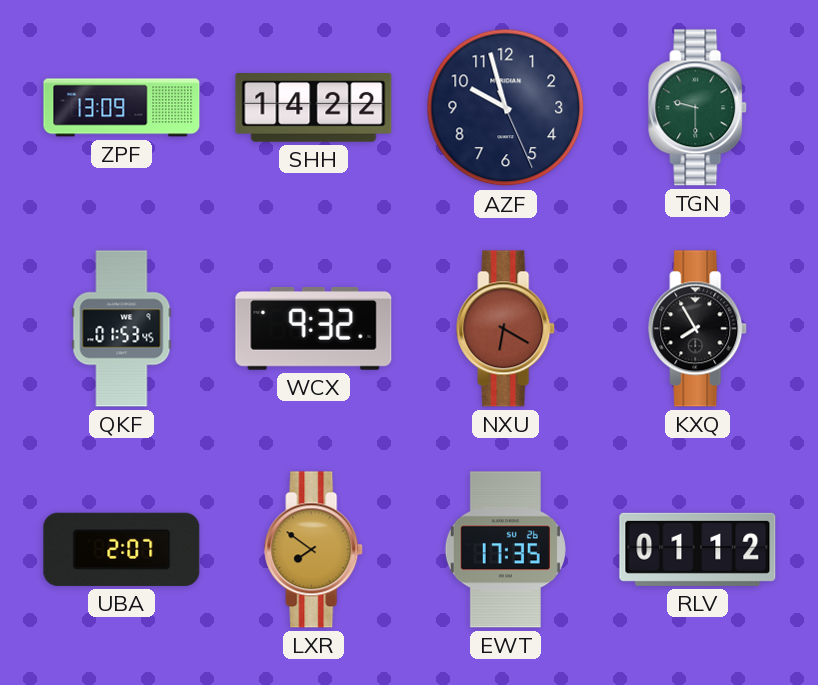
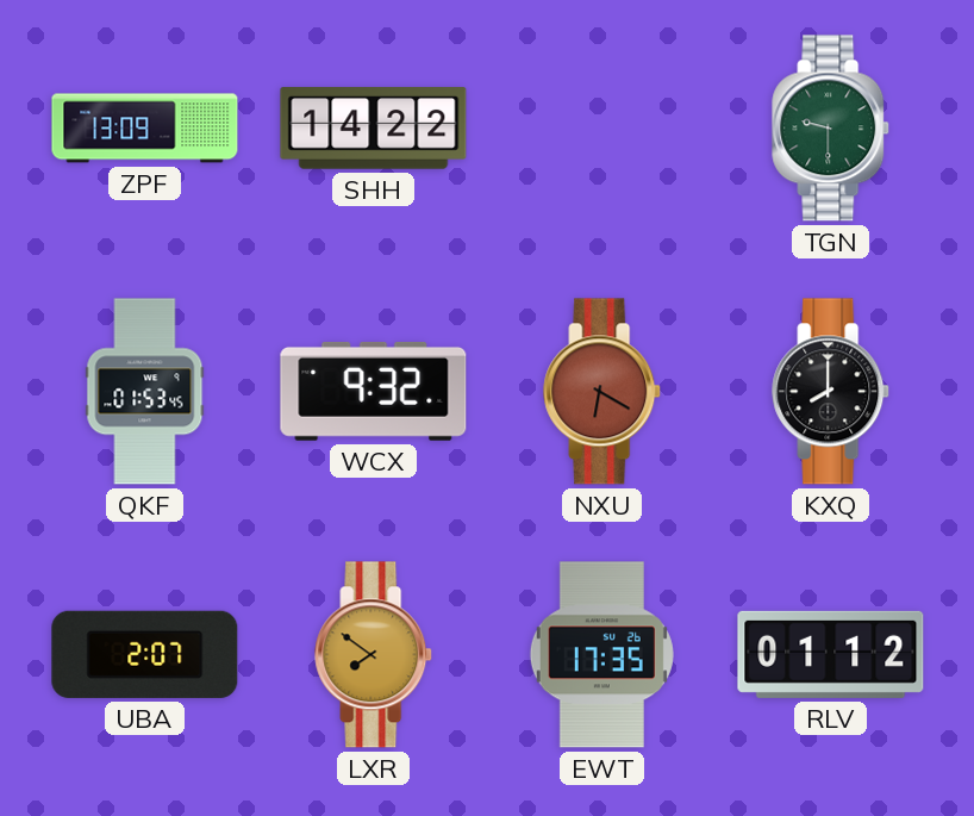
AZF: 9:57 -> none
KXQ: 7:55 -> 8:00
